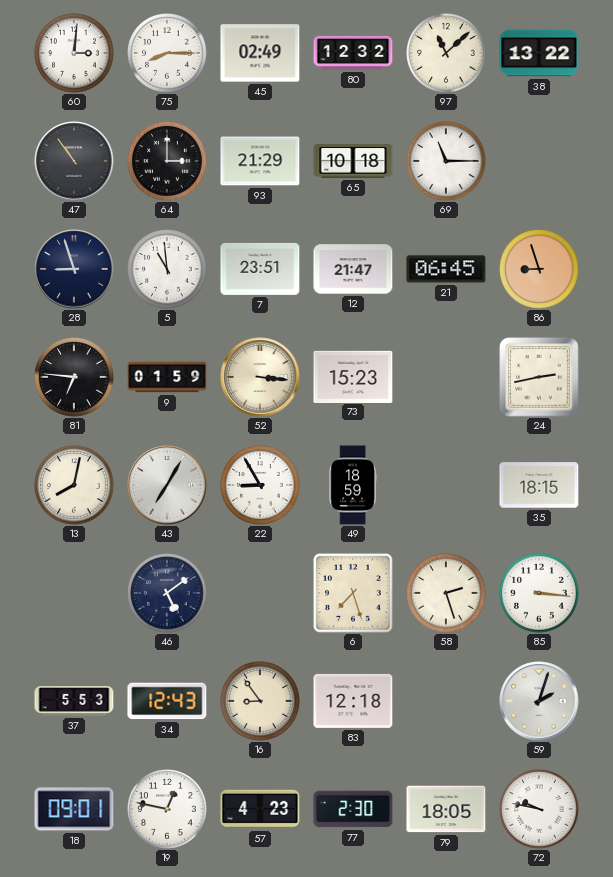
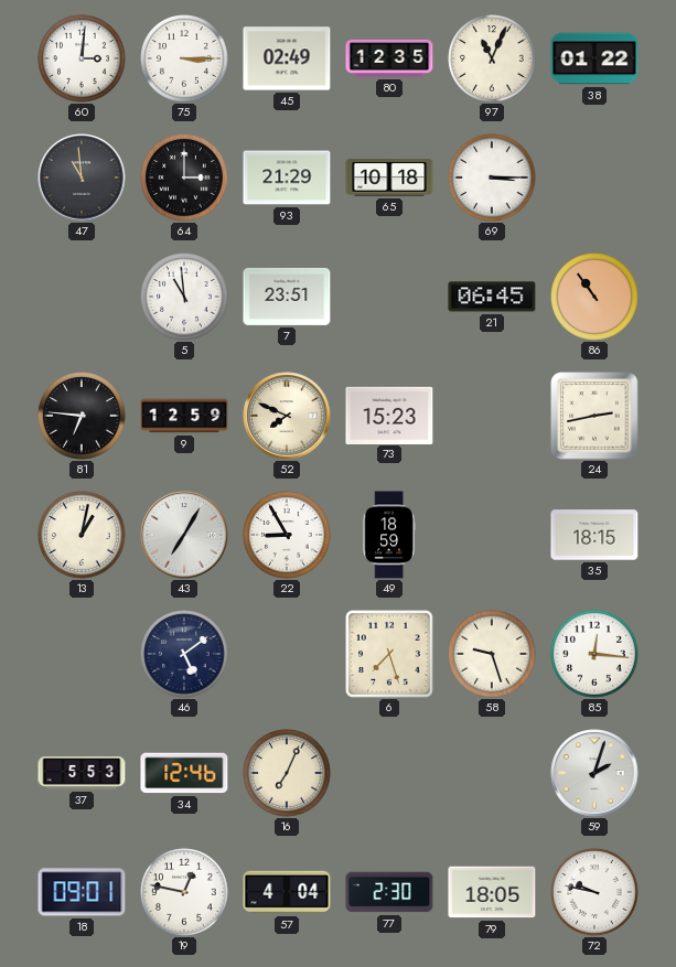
75: 8:15 -> 3:15
80: 12:32 -> 12:35
97: 11:08 -> 11:04
38: 13:22 -> 01:22
47: 10:54 -> 10:59
69: 11:15 -> 3:15
28: 8:57 -> none
12: 21:47 -> none
86: 8:57 -> 10:54
9: 01:59 -> 12:59
52: 3:16 -> 7:49
13: 8:02 -> 1:02
58: 2:27 -> 9:27
85: 3:16 -> 12:16
34: 12:43 -> 12:46
16: 8:54 -> 7:04
83: 12:18 -> none
57: 4:23 -> 4:04
